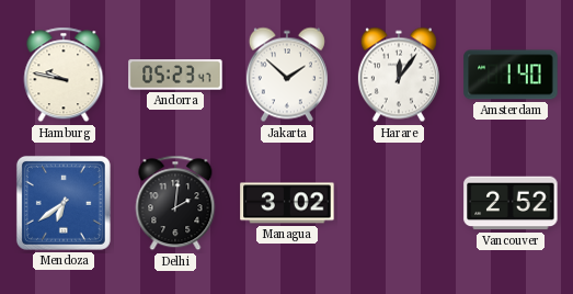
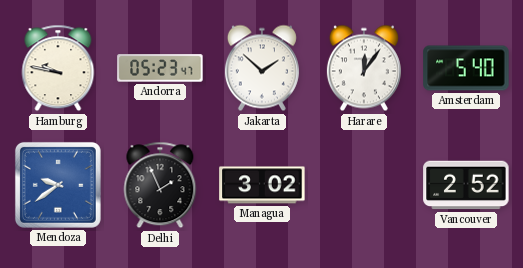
Amsterdam: 1:40 -> 5:40
Mendoza: 6:39 -> 9:39
Delhi: 2:01 -> 1:56
